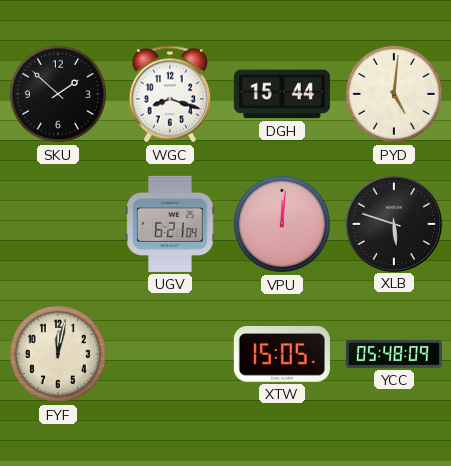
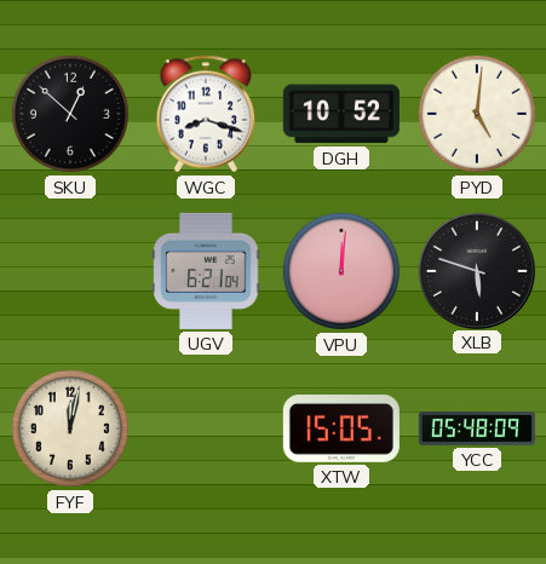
SKU: 1:52 -> 12:52
DGH: 15:44 -> 10:52
